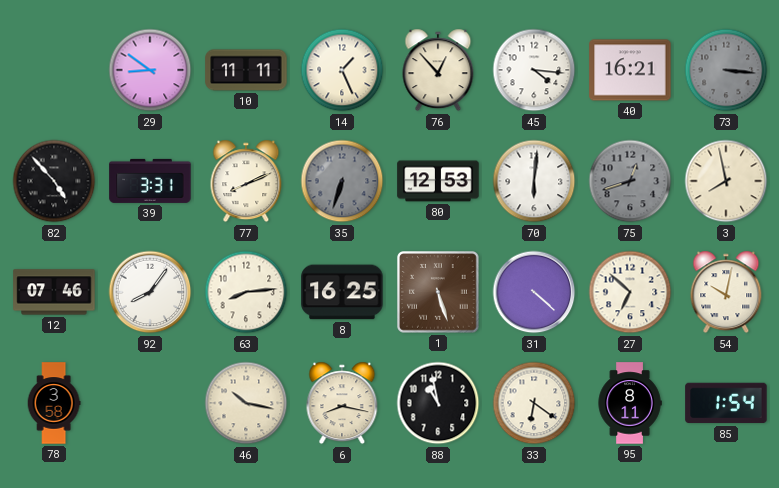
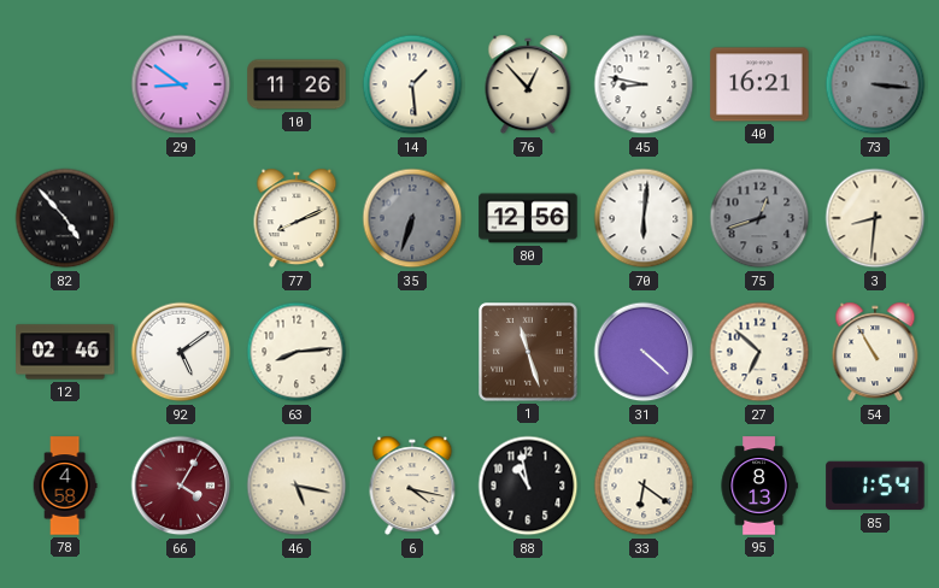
10: 11:11 -> 11:26
14: 1:26 -> 1:29
45: 4:16 -> 8:47
39: 3:31 -> none
80: 12:53 -> 12:56
3: 7:58 -> 8:31
12: 07:46 -> 02:46
92: 8:06 -> 5:09
8: 16:25 -> none
1: 5:27 -> 11:27
54: 10:02 -> 10:55
78: 3:58 -> 4:58
66: none -> 4:05
46: 10:17 -> 5:17
6: 8:17 -> 4:17
95: 8:11 -> 8:13
